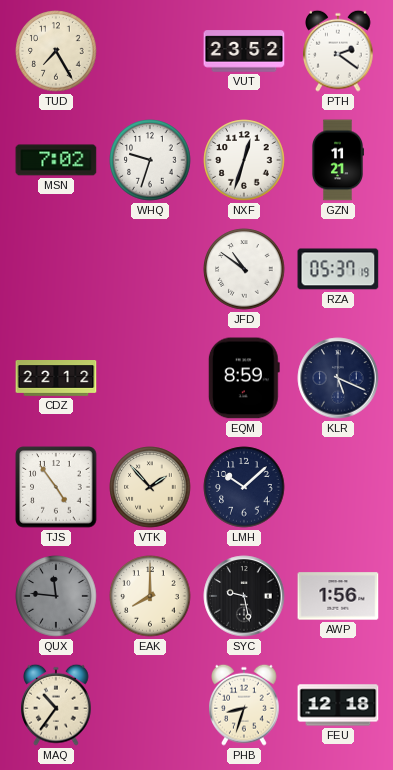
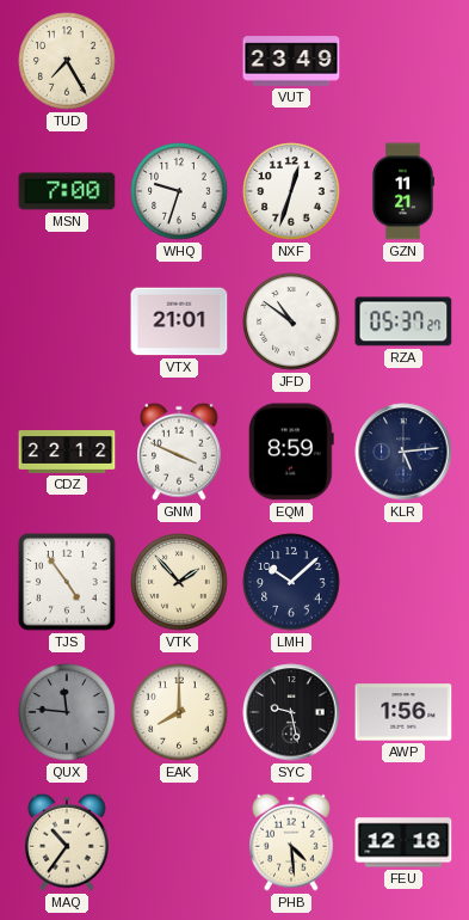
VUT: 23:52 -> 23:49
PTH: 2:21 -> none
MSN: 7:02 -> 7:00
VTX: none -> 21:01
RZA: 05:37:19 -> 05:37:27
GNM: none -> 3:49
KLR: 5:19 -> 5:14
PHB: 8:33 -> 4:29
